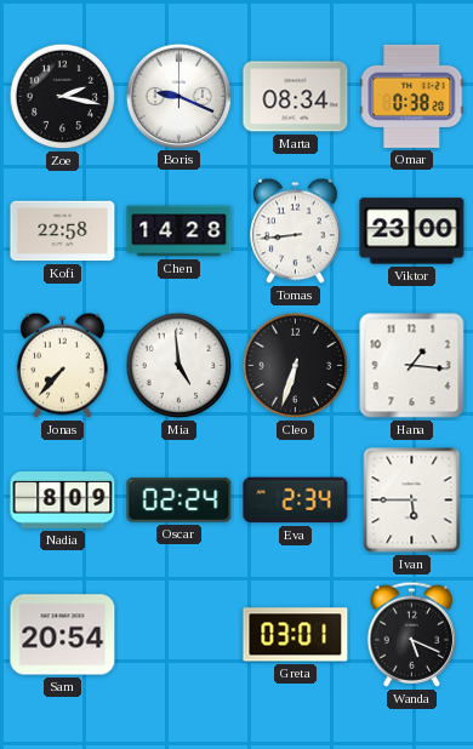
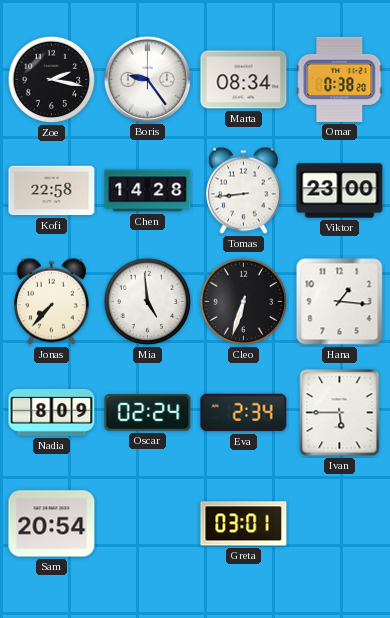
Boris: 9:19 -> 9:24
Wanda: 5:19 -> none
